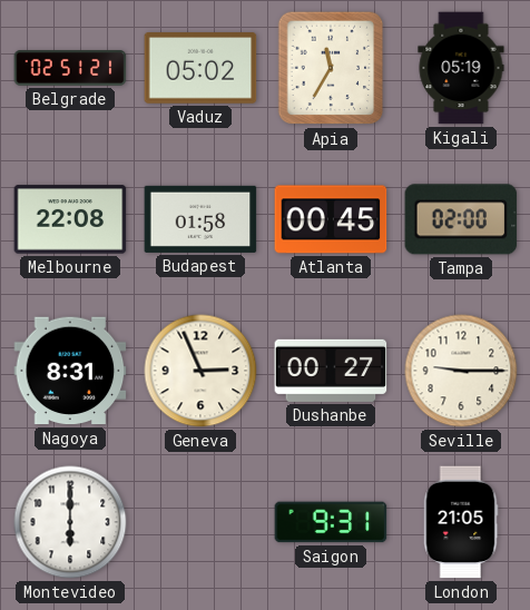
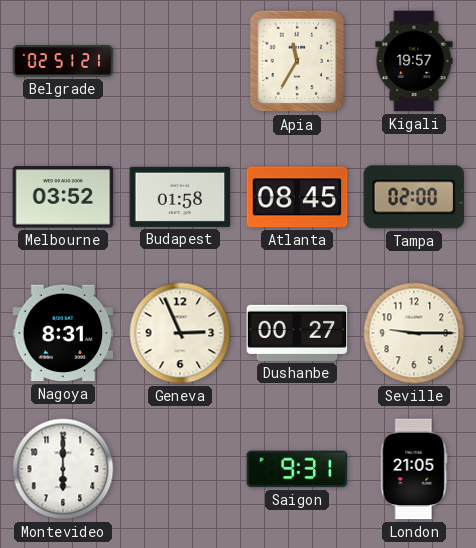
Vaduz: 05:02 -> none
Kigali: 05:19 -> 19:57
Melbourne: 22:08 -> 03:52
Atlanta: 00:45 -> 08:45
